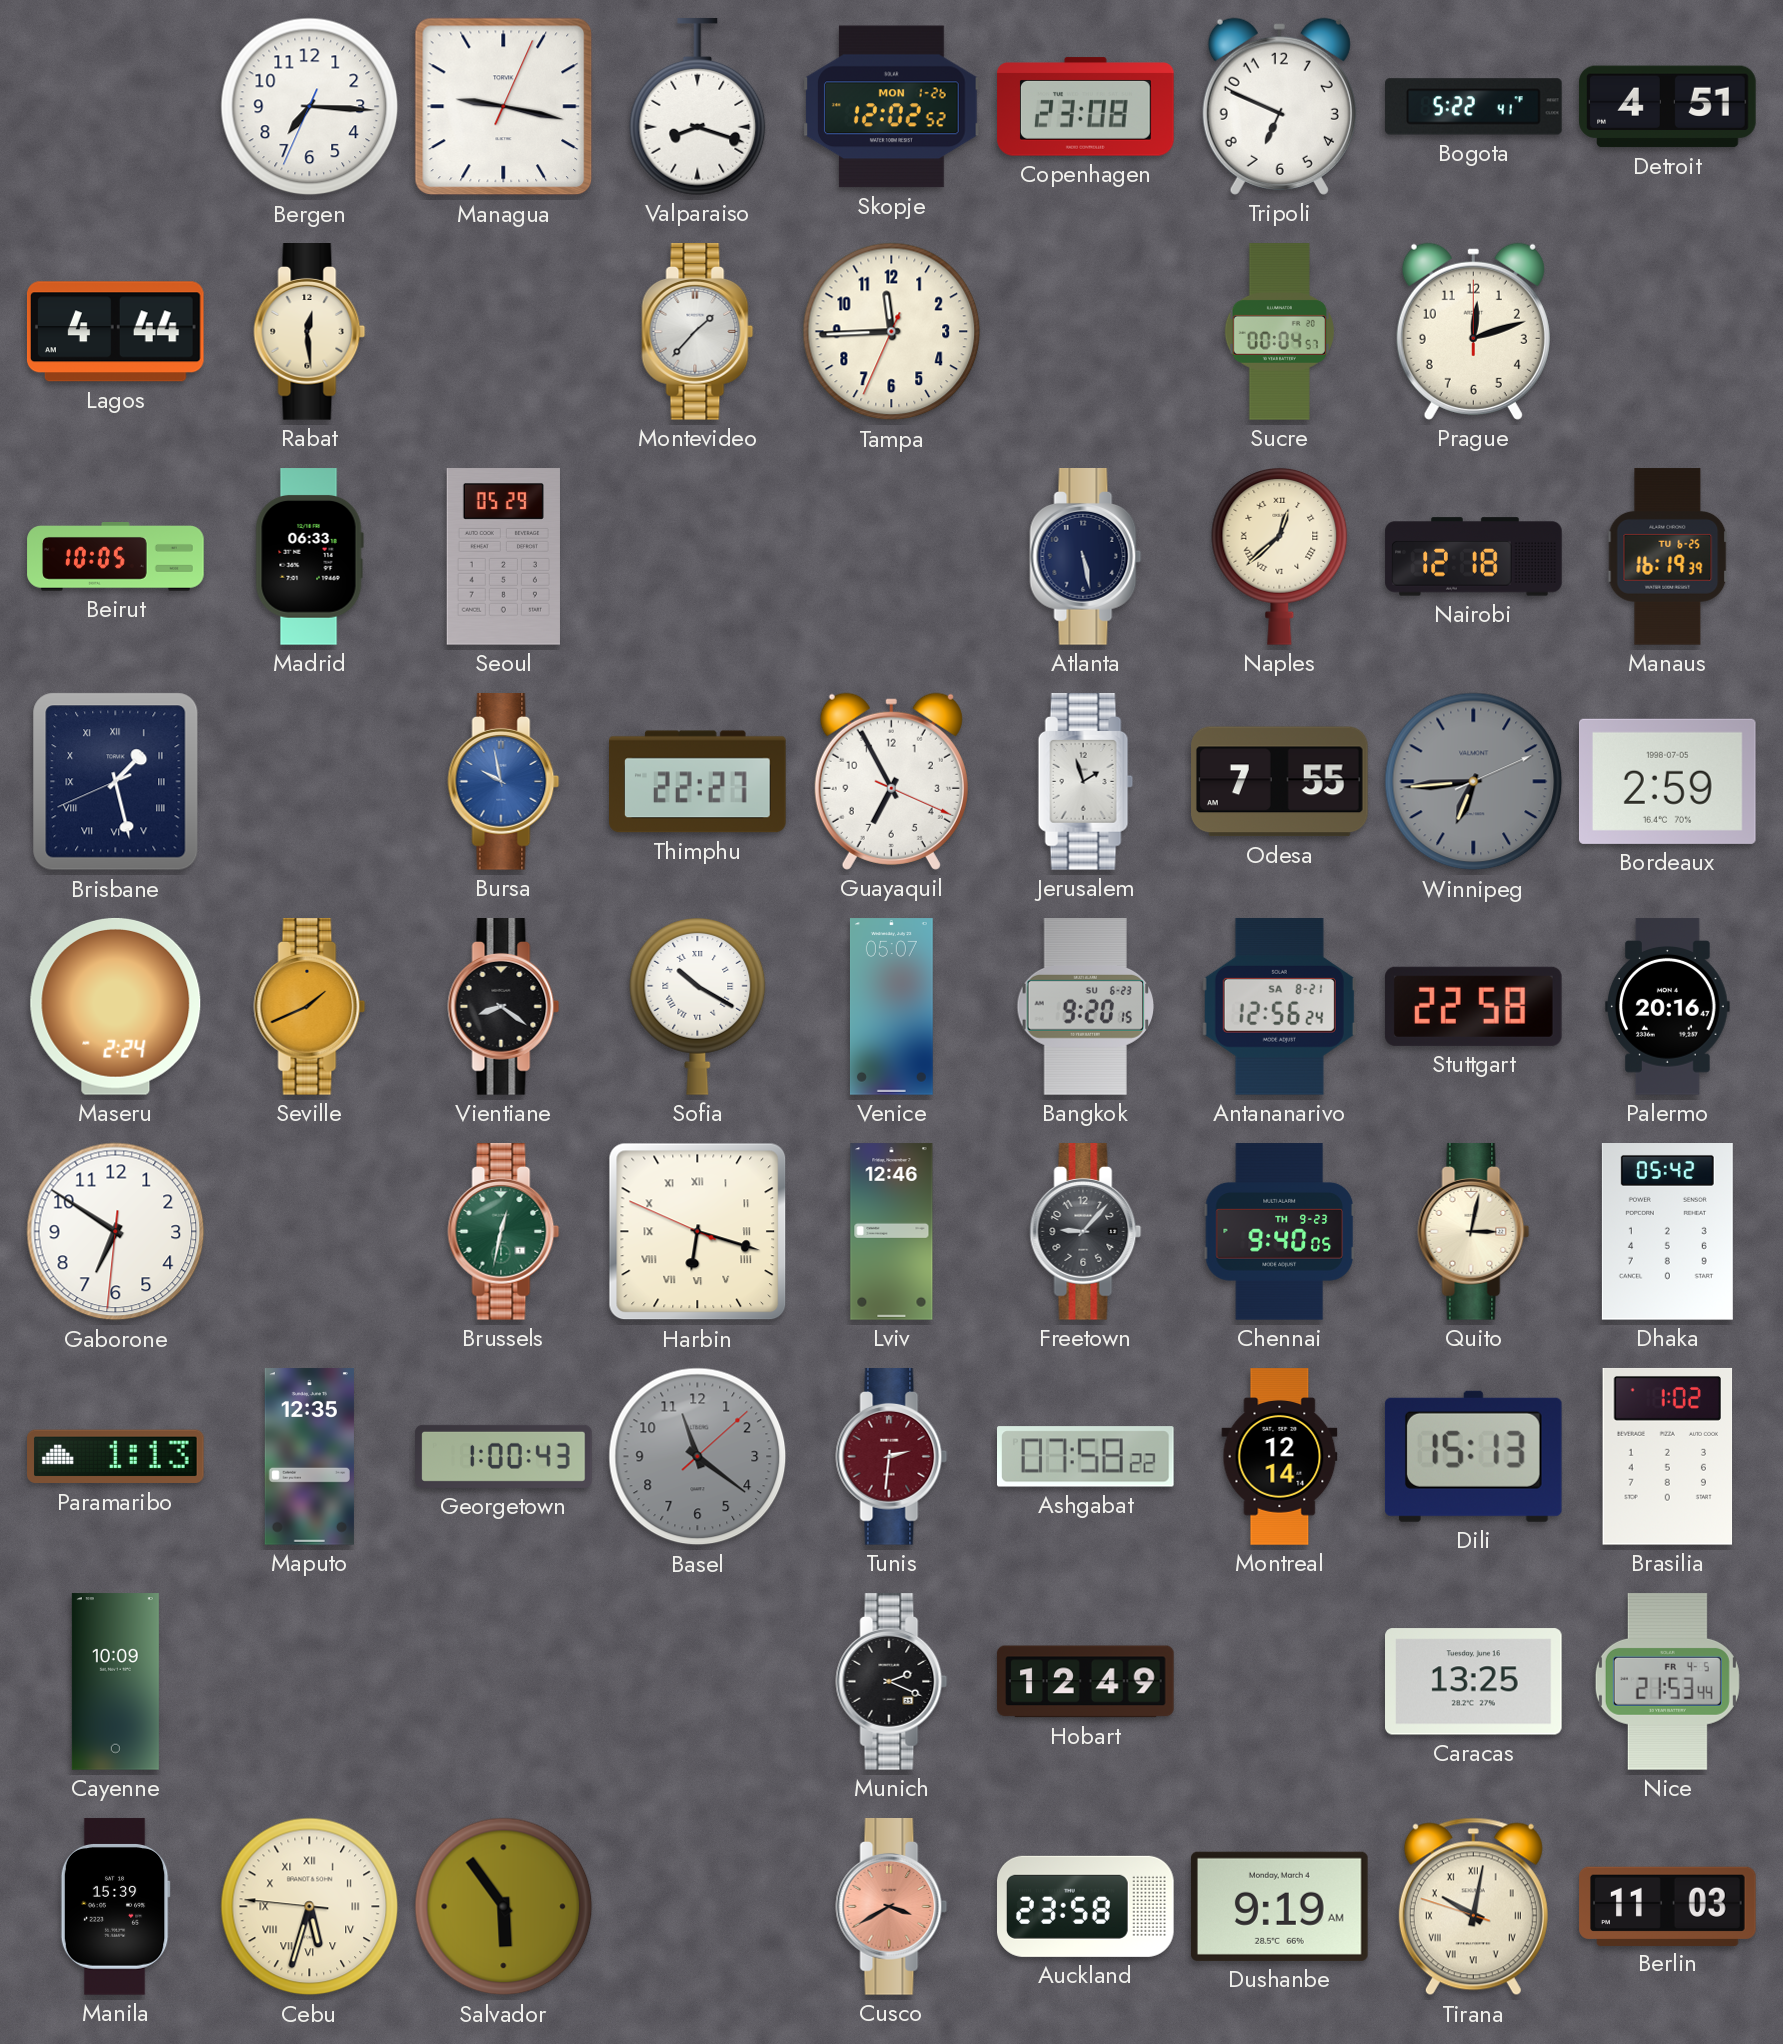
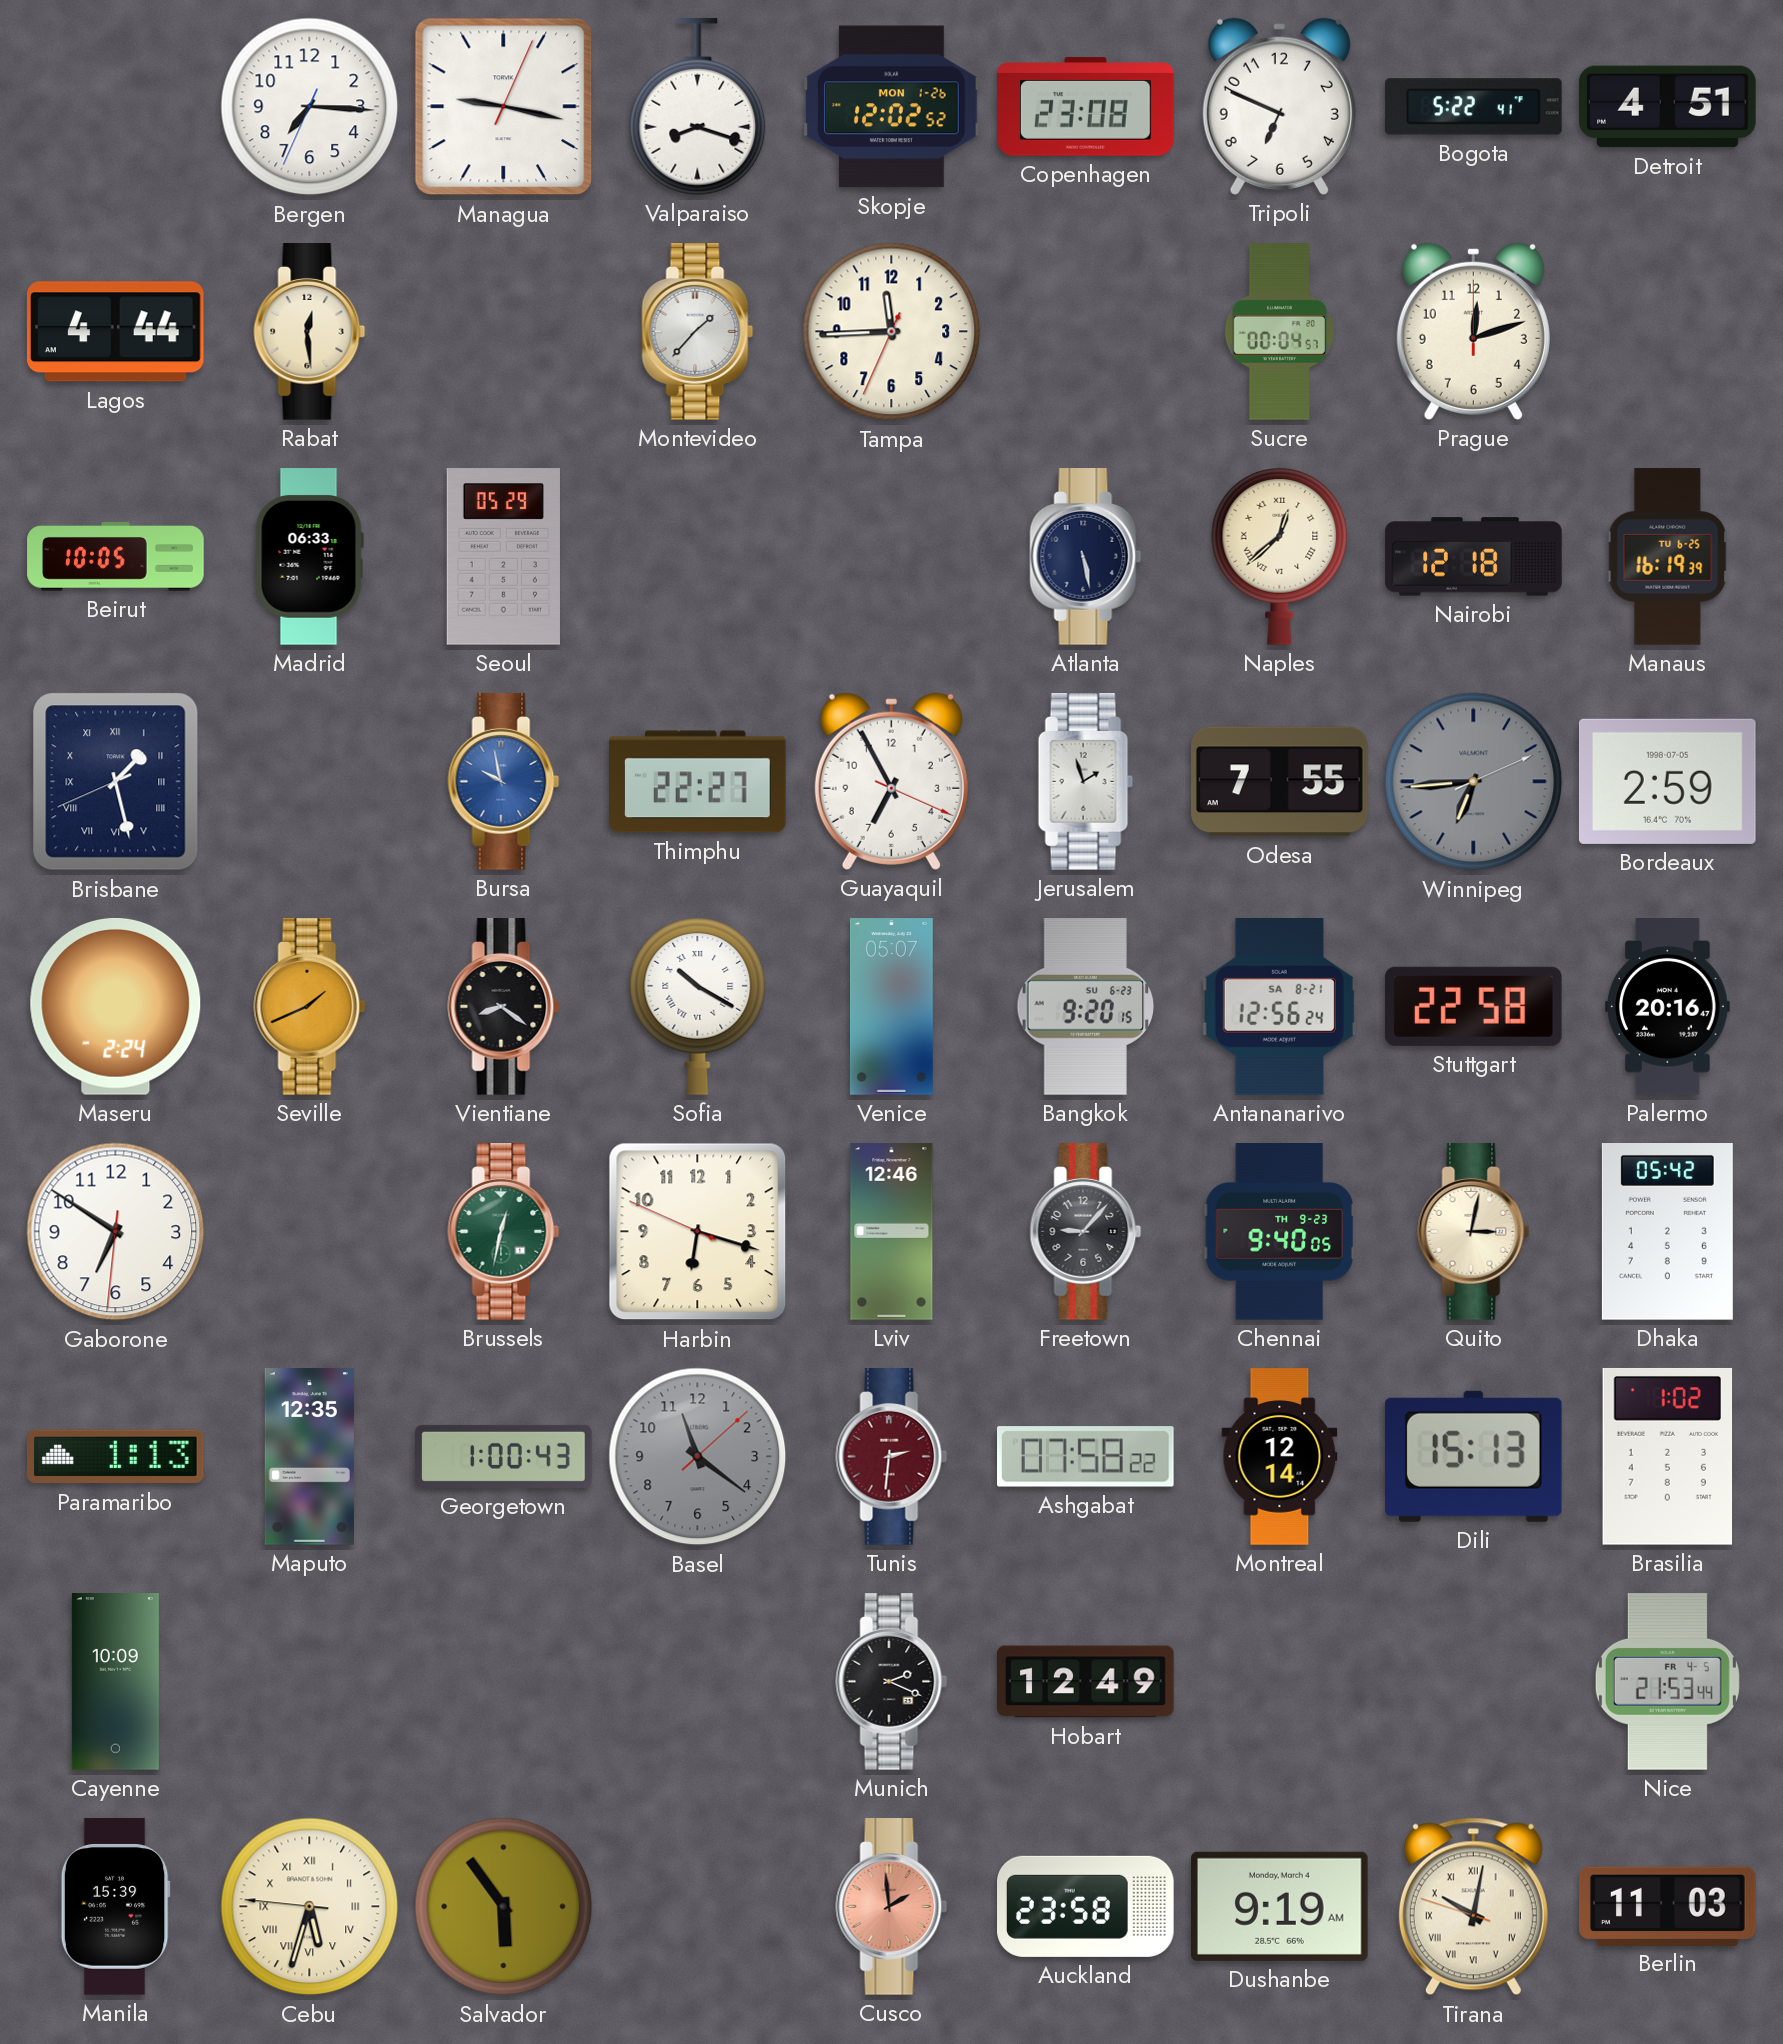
Harbin numerals: Roman -> Arabic
Caracas: 13:25 -> none
Cusco: 3:40 -> 1:59
